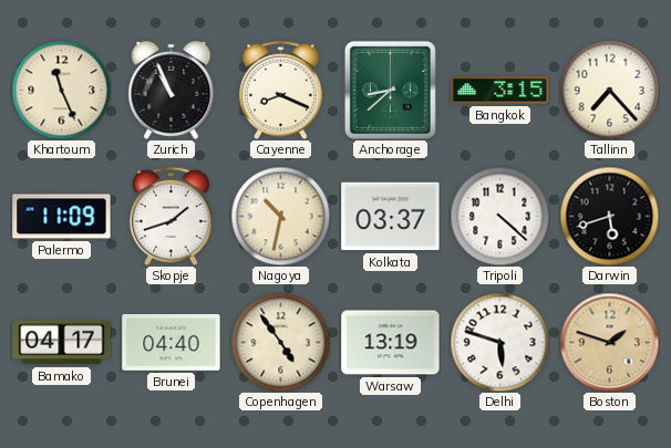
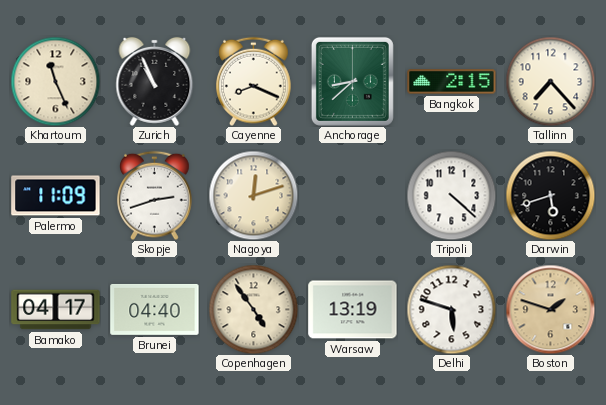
Bangkok: 3:15 -> 2:15
Skopje: 1:42 -> 2:42
Nagoya: 10:32 -> 12:12
Kolkata: 03:37 -> none
